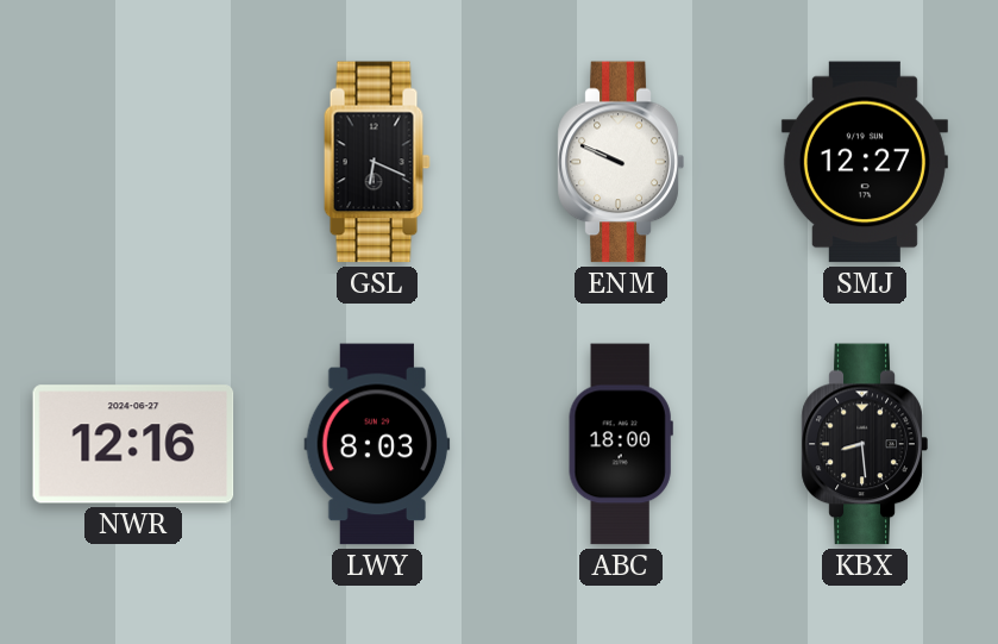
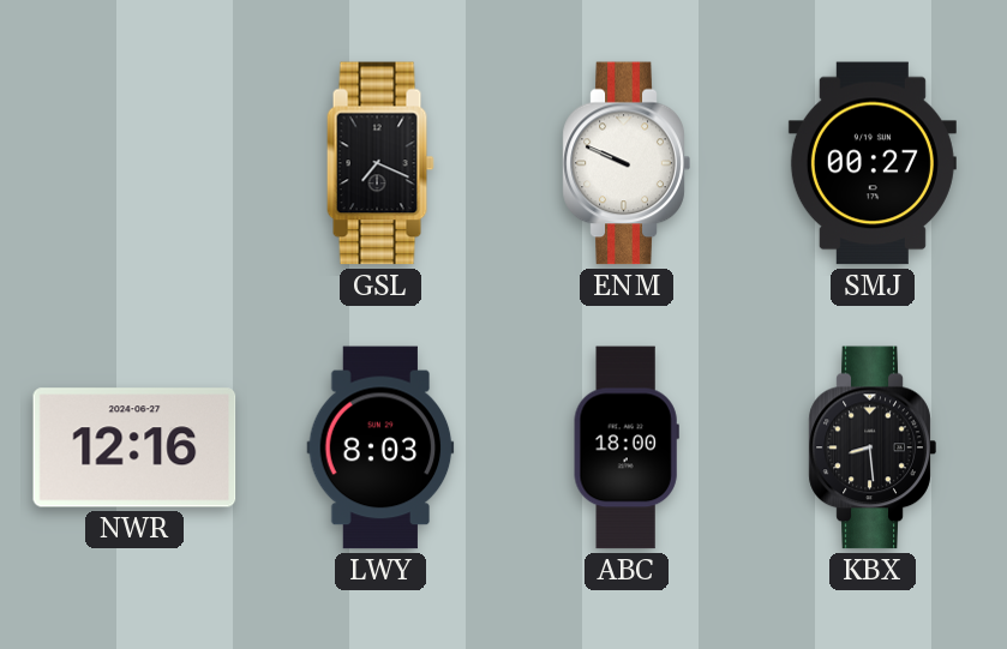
GSL: 6:19 -> 7:19
SMJ: 12:27 -> 00:27
